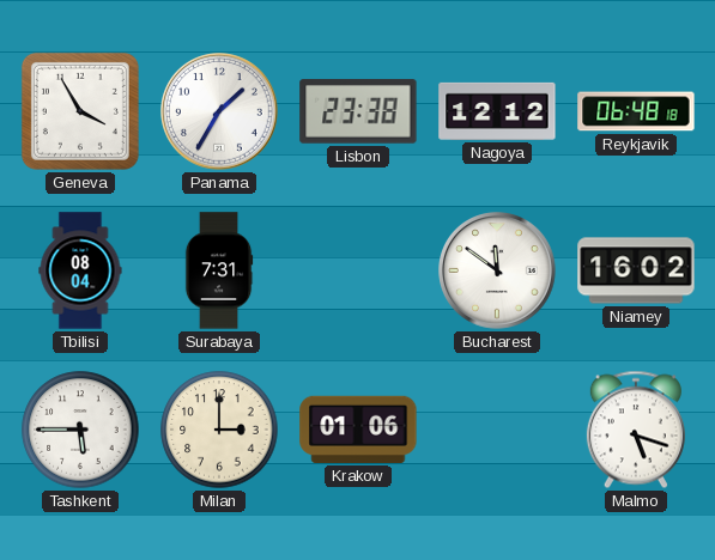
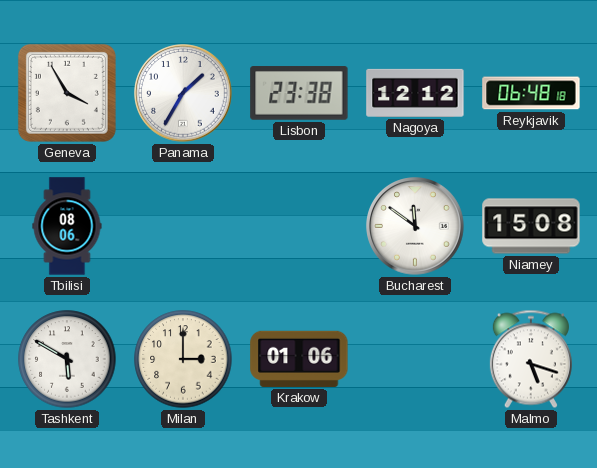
Tbilisi: 08:04 -> 08:06
Surabaya: 7:31 -> none
Niamey: 16:02 -> 15:08
Tashkent: 5:45 -> 5:50
